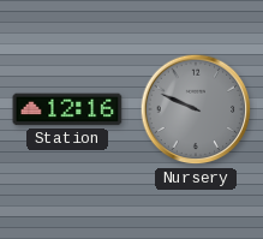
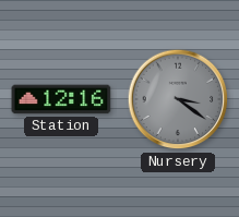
Nursery: 9:49 -> 3:21
